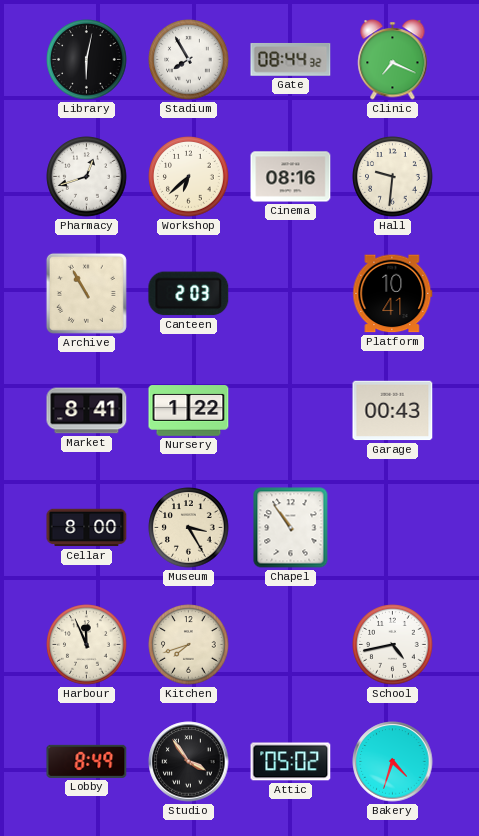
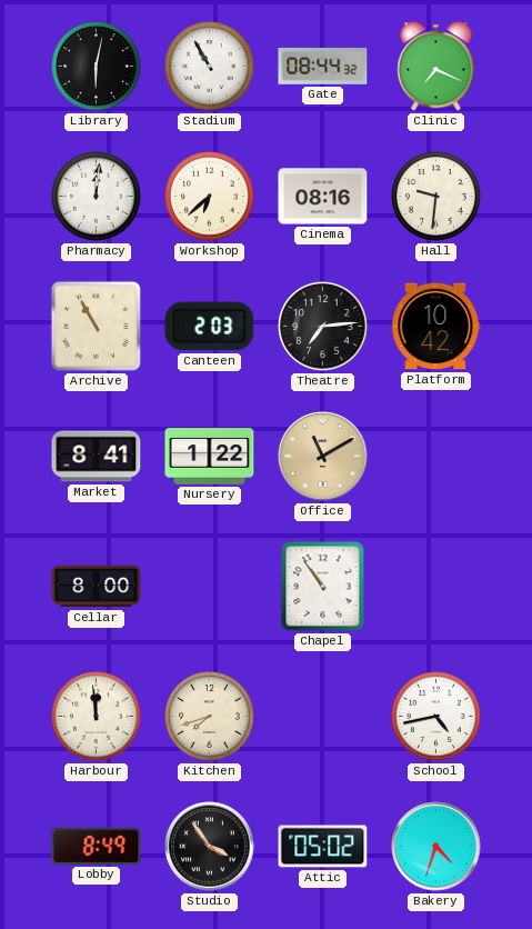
Stadium: 7:55 -> 10:55
Pharmacy: 12:42 -> 12:01
Theatre: none -> 7:14
Platform: 10:41 -> 10:42
Office: none -> 11:10
Garage: 00:43 -> none
Museum: 3:25 -> none
Harbour: 11:56 -> 11:59
